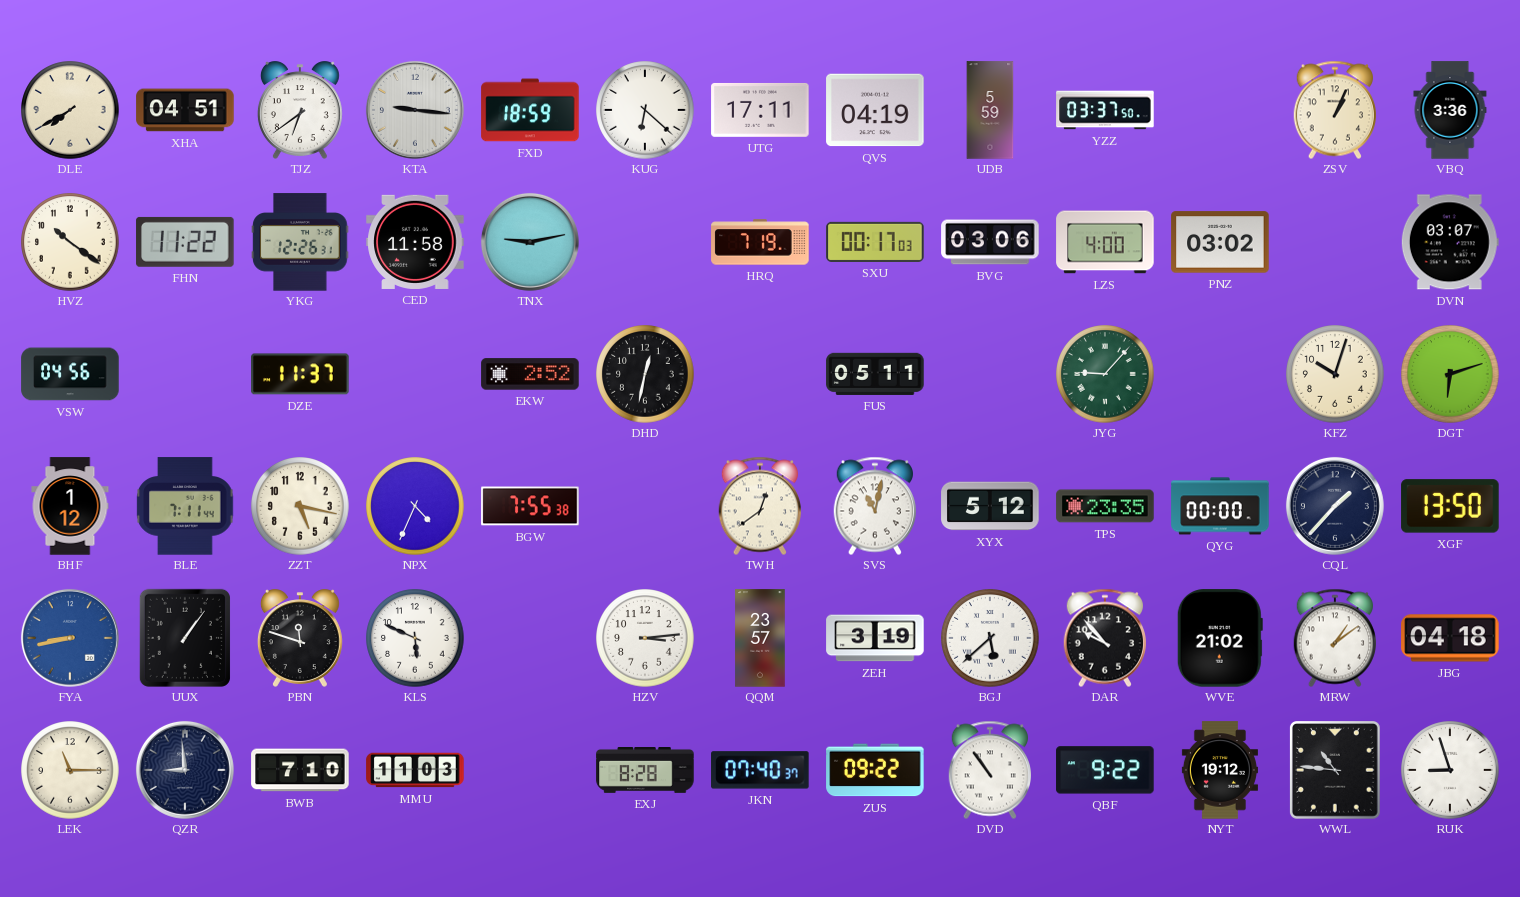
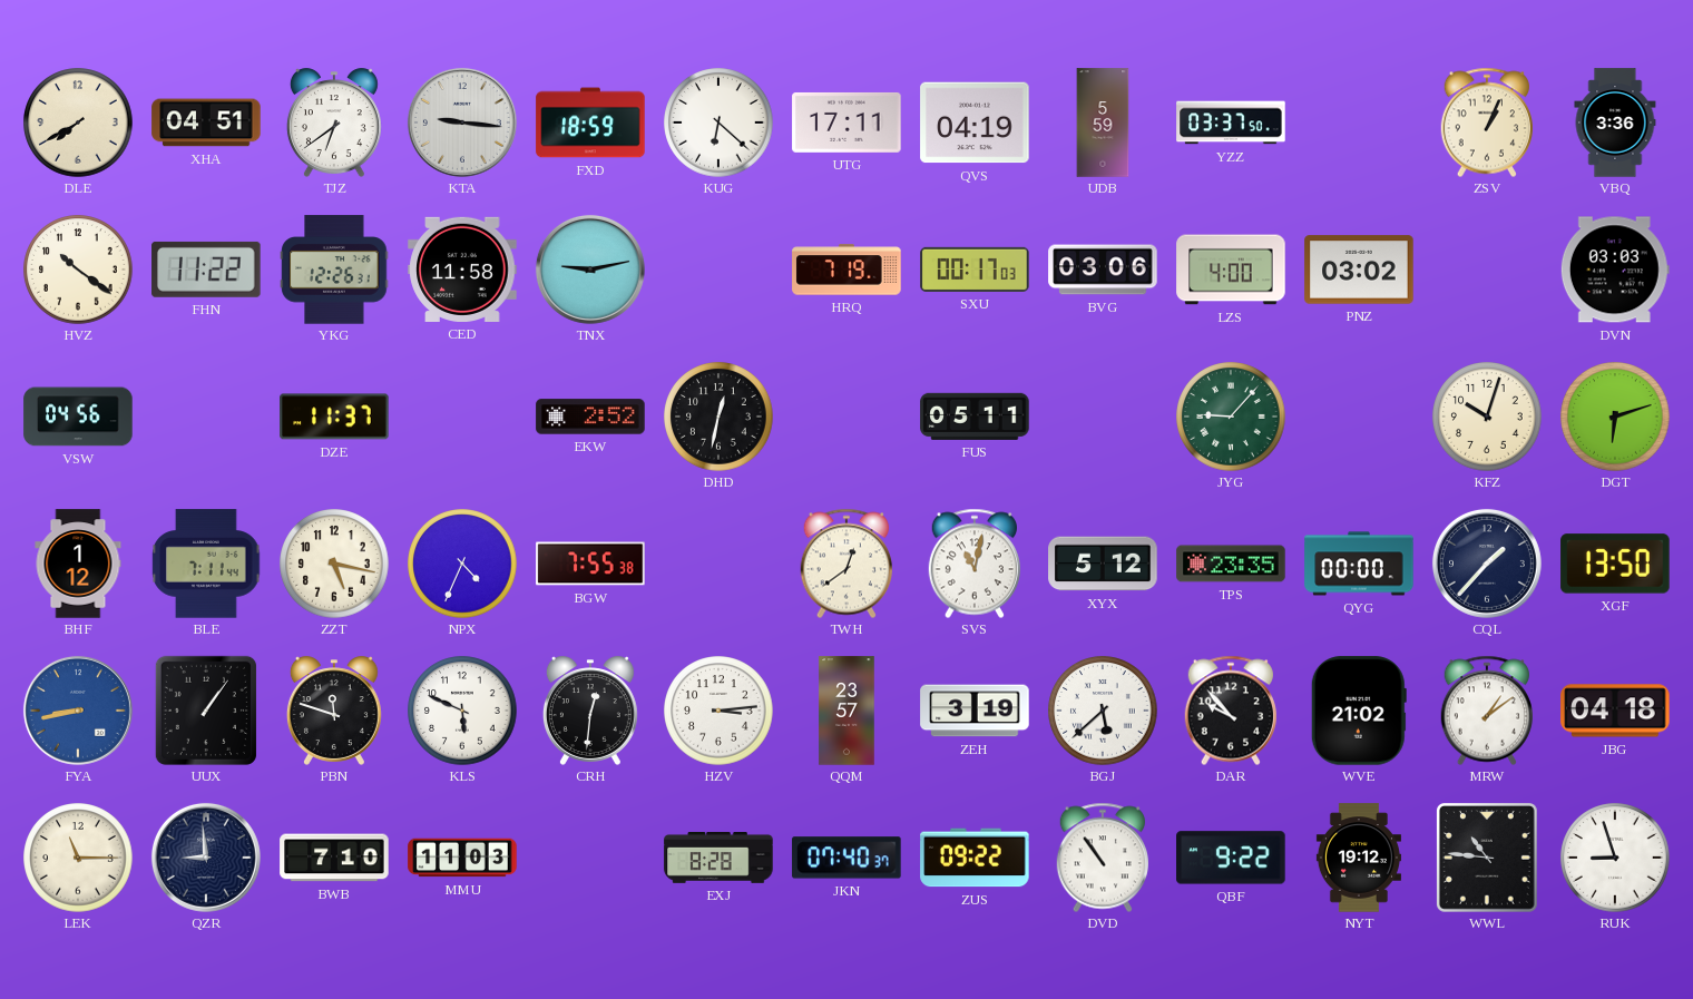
DVN: 03:07 -> 03:03
CRH: none -> 12:31
